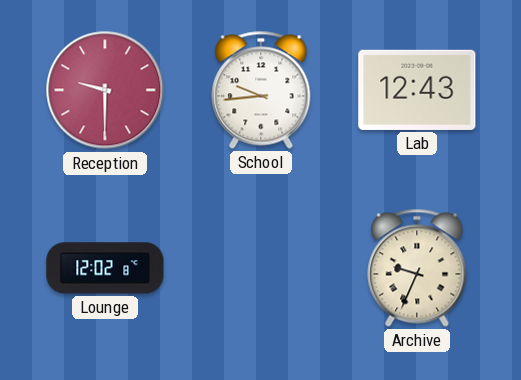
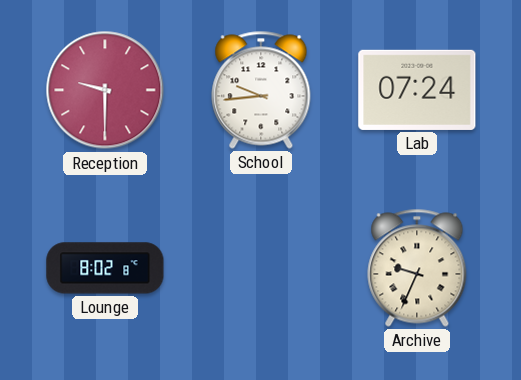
Lab: 12:43 -> 07:24
Lounge: 12:02 -> 8:02
